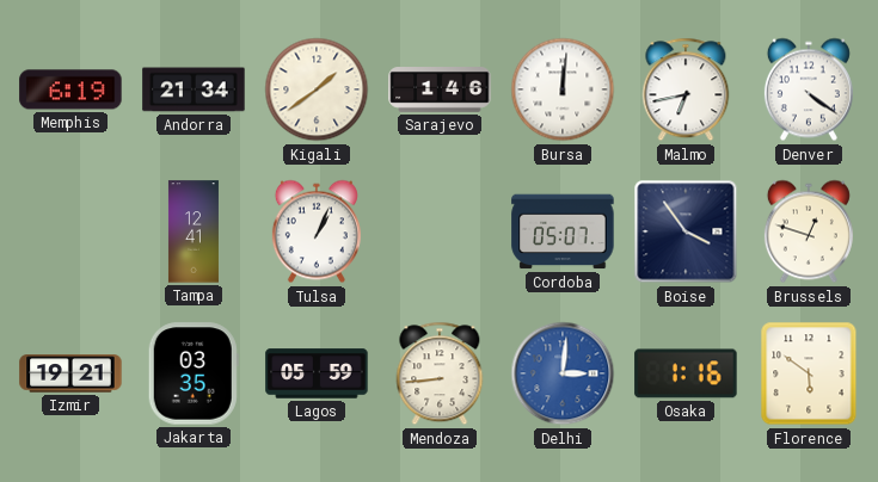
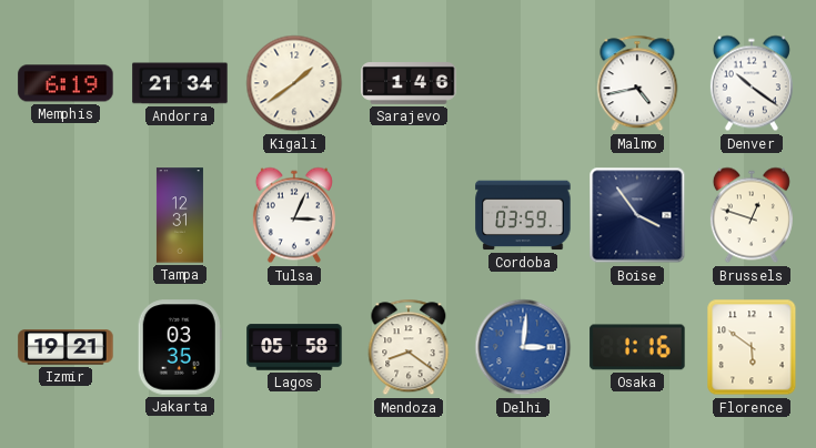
Bursa: 12:01 -> none
Malmo: 6:43 -> 4:43
Denver: 4:21 -> 10:21
Tampa: 12:41 -> 12:31
Tulsa: 1:04 -> 3:04
Cordoba: 05:07 -> 03:59
Lagos: 05:59 -> 05:58
Mendoza: 8:44 -> 8:21
